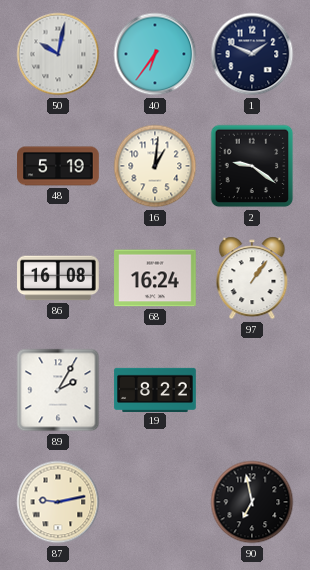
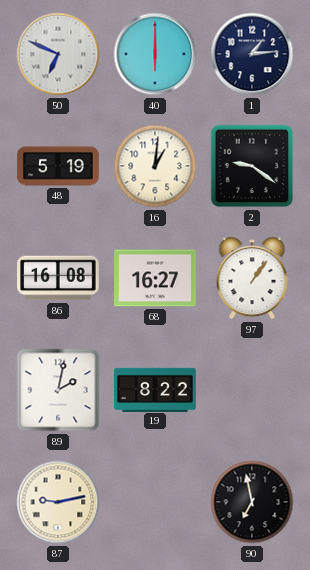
50: 10:02 -> 6:49
40: 6:36 -> 6:00
1: 1:49 -> 1:14
68: 16:24 -> 16:27
89: 2:05 -> 2:02
